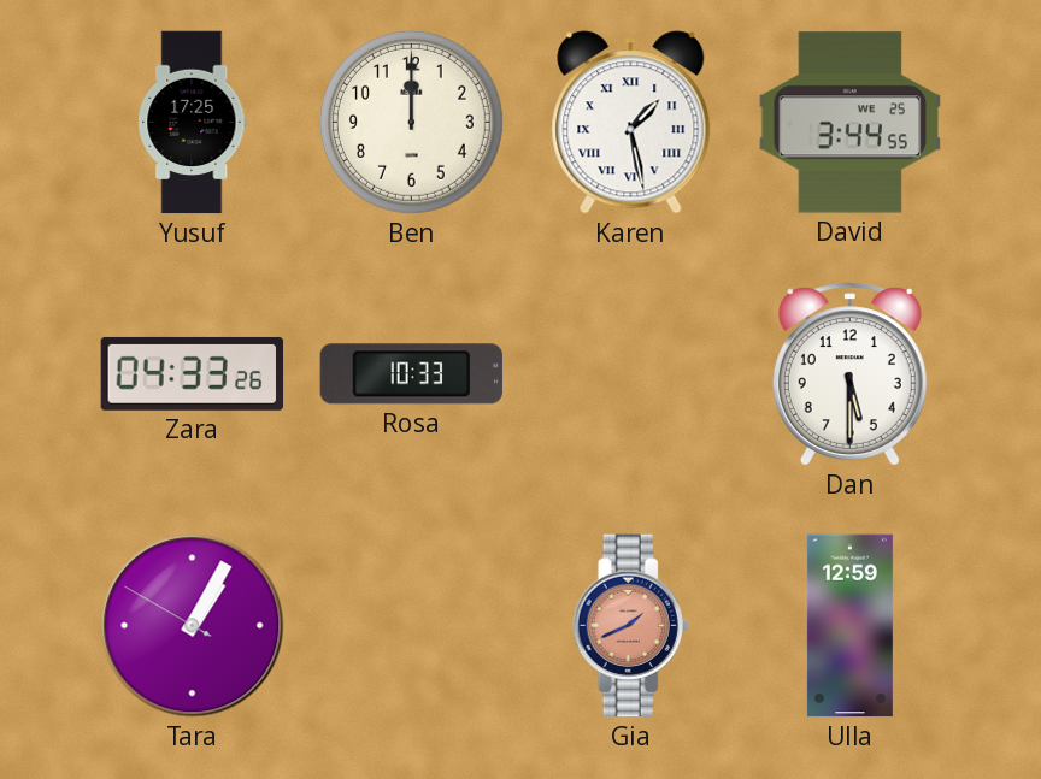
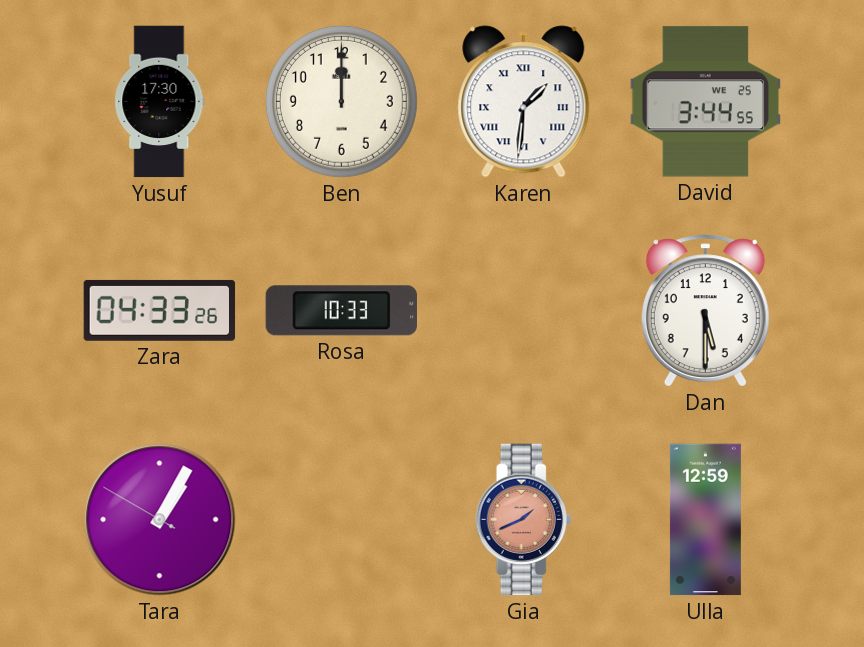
Yusuf: 17:25 -> 17:30
Karen: 1:28 -> 1:31
